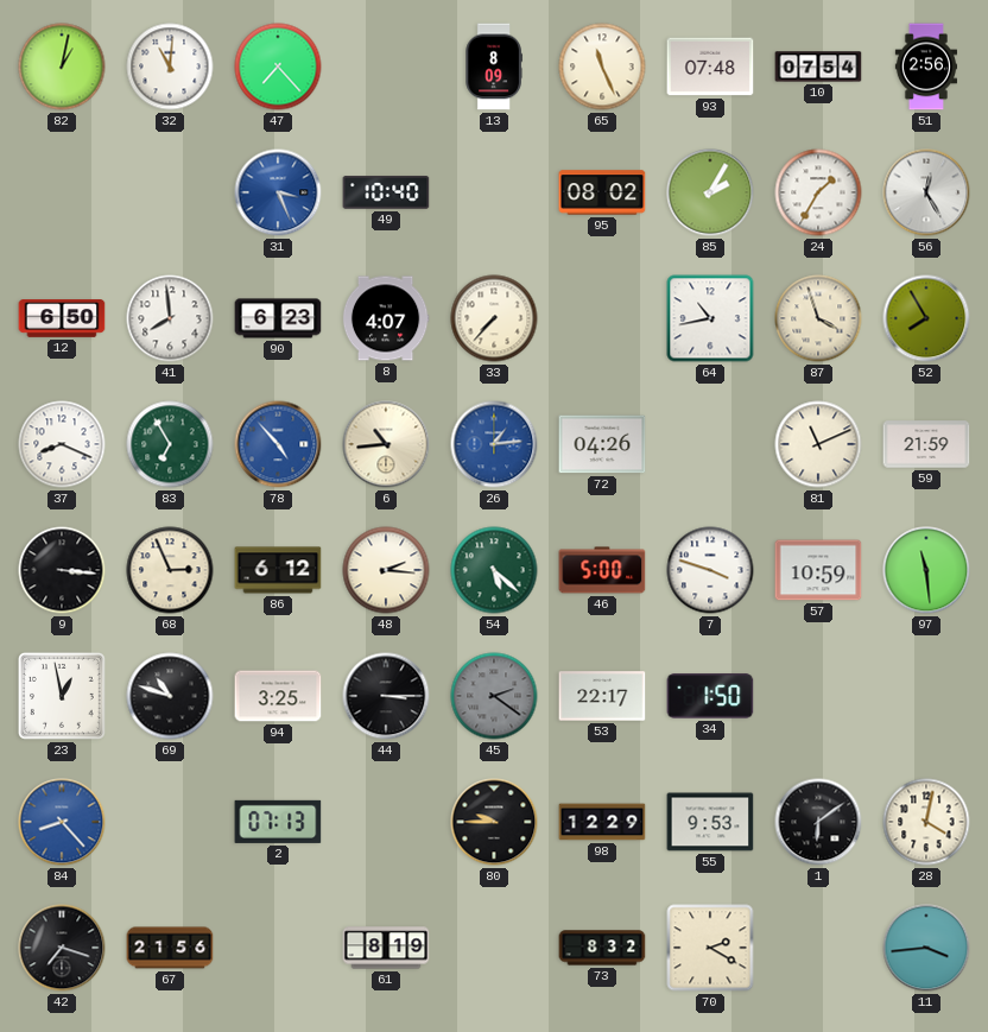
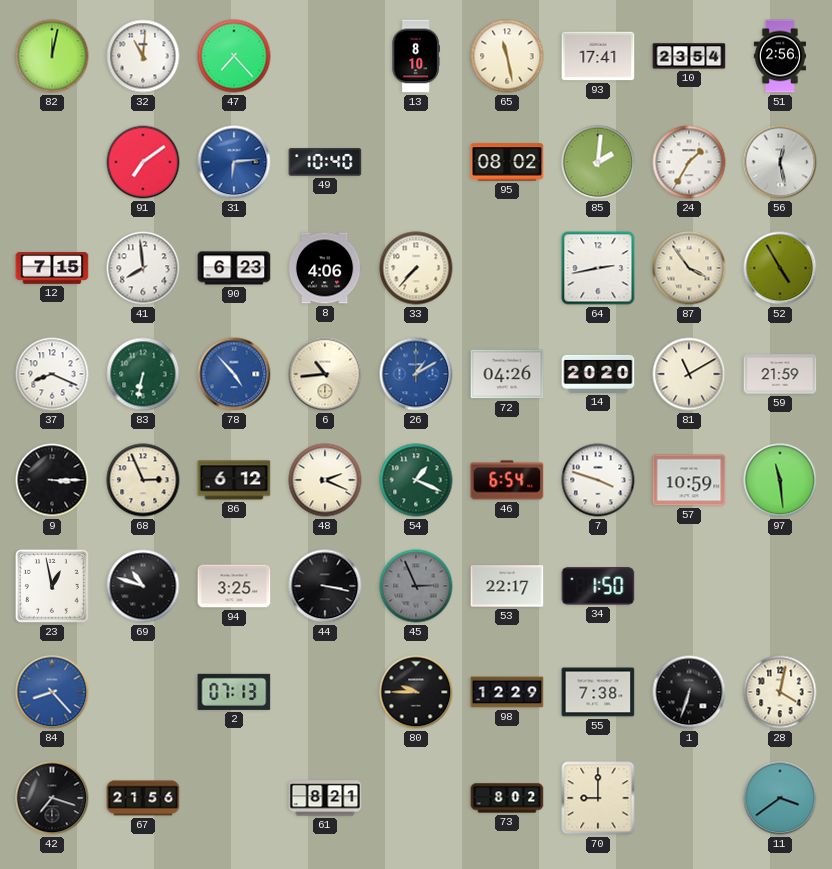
82: 1:02 -> 12:02
13: 8:09 -> 8:10
65: 11:26 -> 11:28
93: 07:48 -> 17:41
10: 07:54 -> 23:54
91: none -> 7:09
31: 3:26 -> 6:14
85: 2:05 -> 2:01
56: 12:25 -> 12:28
12: 6:50 -> 7:15
8: 4:07 -> 4:06
64: 10:43 -> 2:43
87: 3:57 -> 3:54
52: 7:55 -> 4:55
83: 6:55 -> 6:32
26: 1:14 -> 1:10
14: none -> 20:20
81: 11:11 -> 11:10
9: 3:16 -> 3:15
48: 2:16 -> 2:19
54: 5:22 -> 1:19
46: 5:00 -> 6:54
44: 3:15 -> 3:17
45: 2:21 -> 2:56
55: 9:53 -> 7:38
1: 6:09 -> 6:33
61: 8:19 -> 8:21
73: 8:32 -> 8:02
70: 2:20 -> 9:00
11: 3:44 -> 3:39
